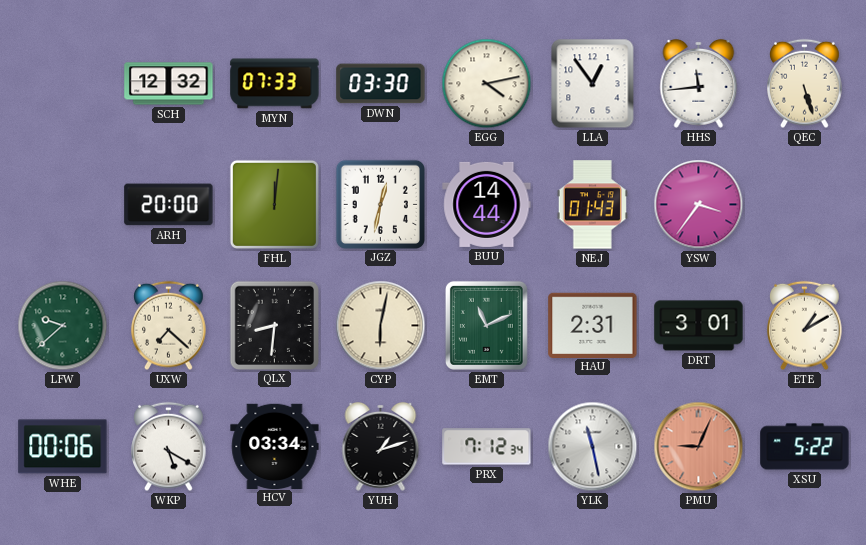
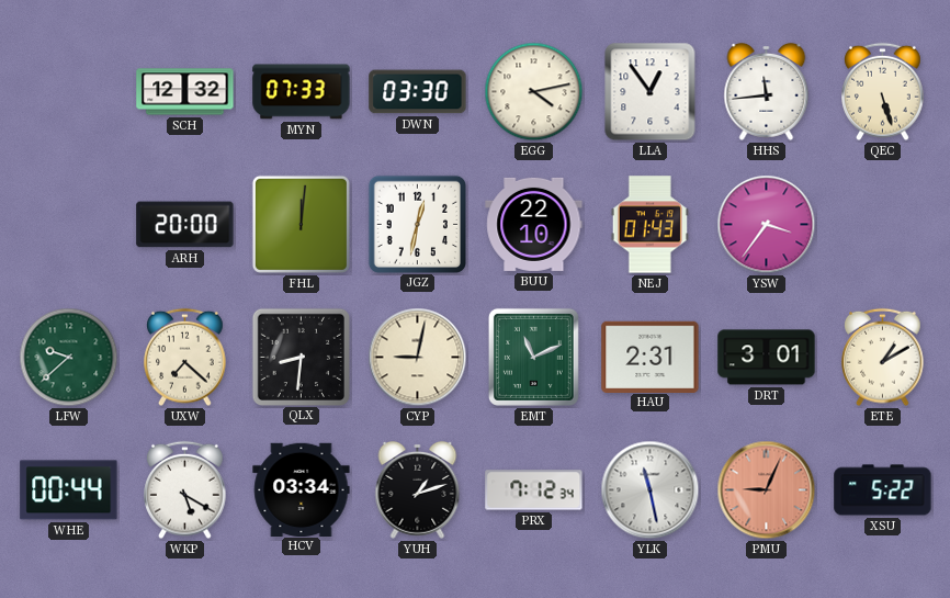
BUU: 14:44 -> 22:10
CYP: 6:02 -> 9:02
WHE: 00:06 -> 00:44
